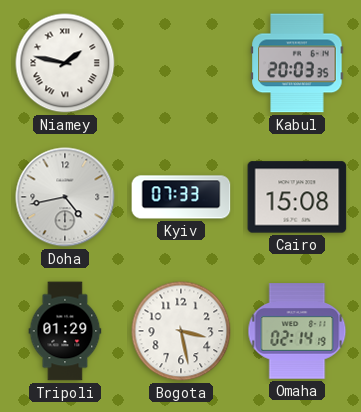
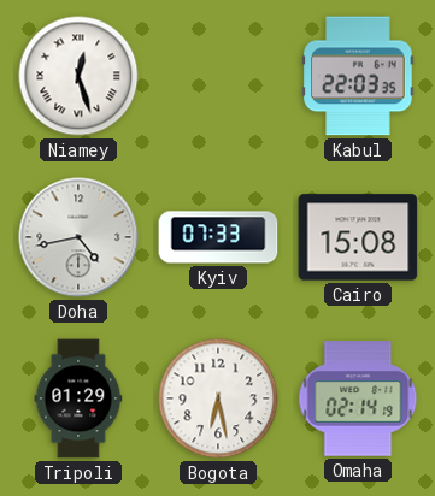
Niamey: 1:47 -> 12:27
Kabul: 20:03 -> 22:03
Bogota: 3:28 -> 6:28
